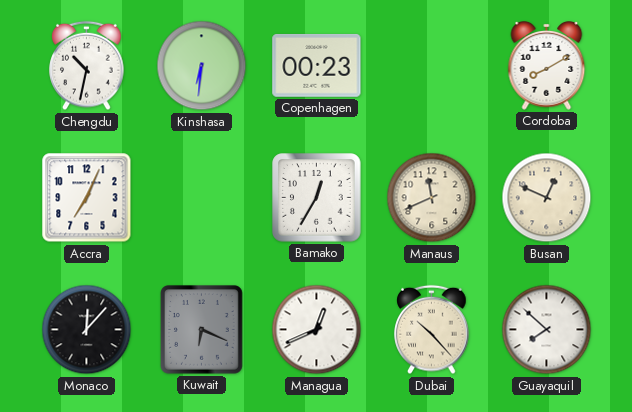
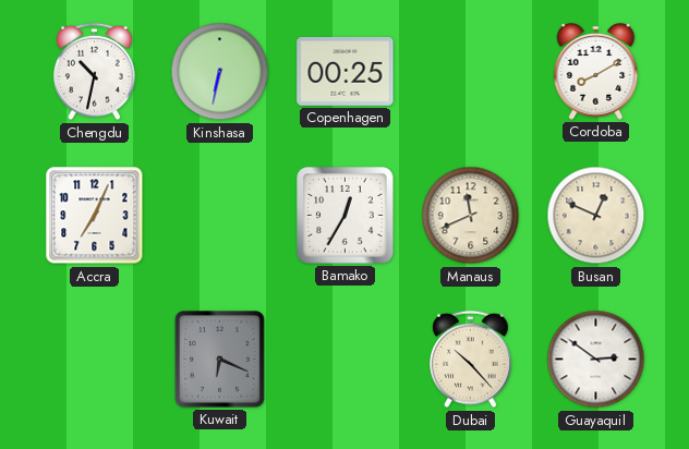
Kinshasa: 6:31 -> 6:32
Copenhagen: 00:23 -> 00:25
Monaco: 12:07 -> none
Managua: 12:41 -> none
Guayaquil: 7:52 -> 2:51
